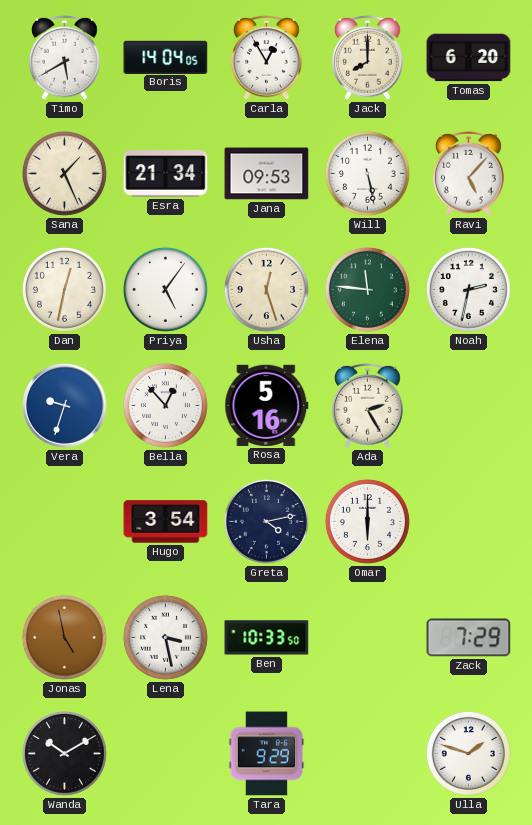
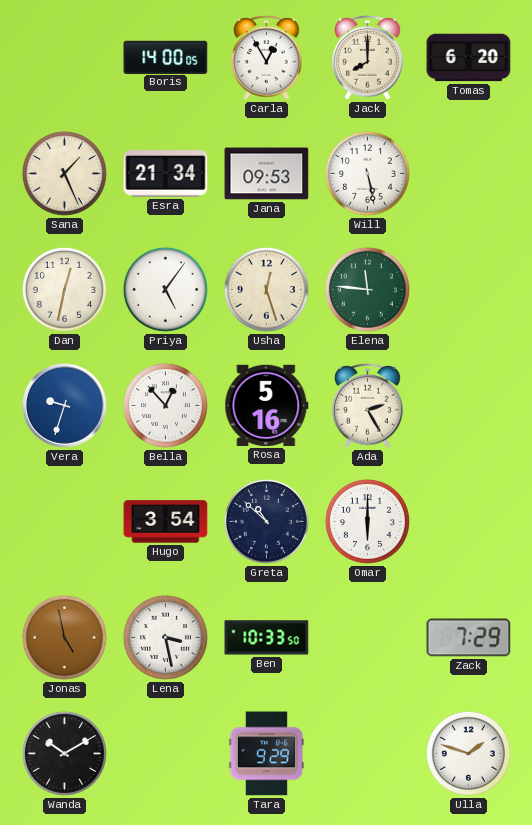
Timo: 5:40 -> none
Boris: 14:04 -> 14:00
Ravi: 5:07 -> none
Noah: 2:32 -> none
Greta: 4:13 -> 10:52
